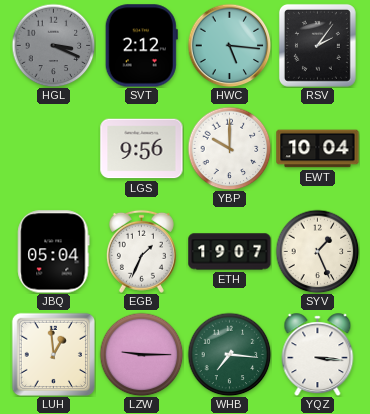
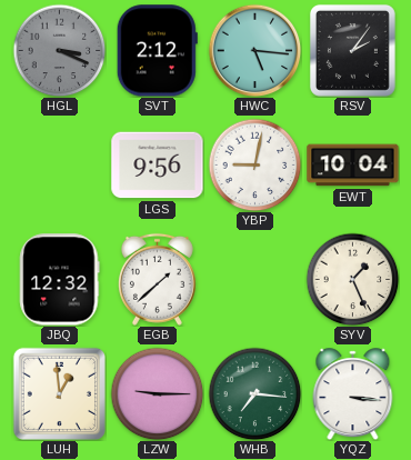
YBP: 10:00 -> 9:02
JBQ: 05:04 -> 12:32
EGB: 1:34 -> 1:38
ETH: 19:07 -> none
